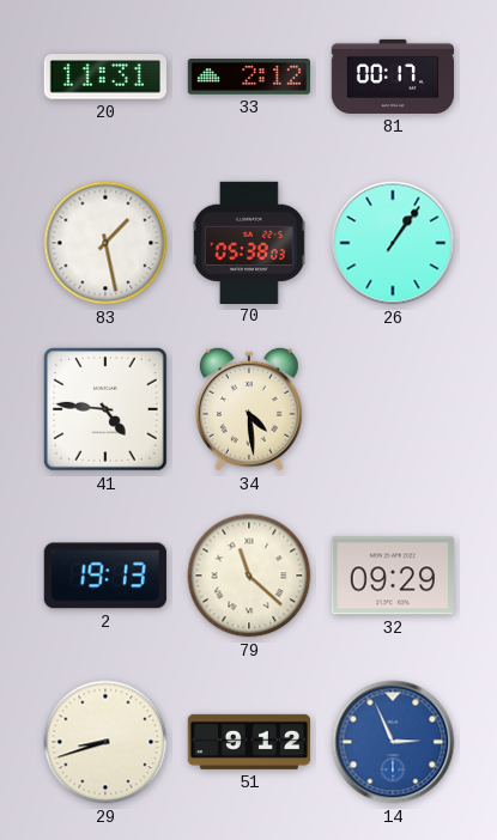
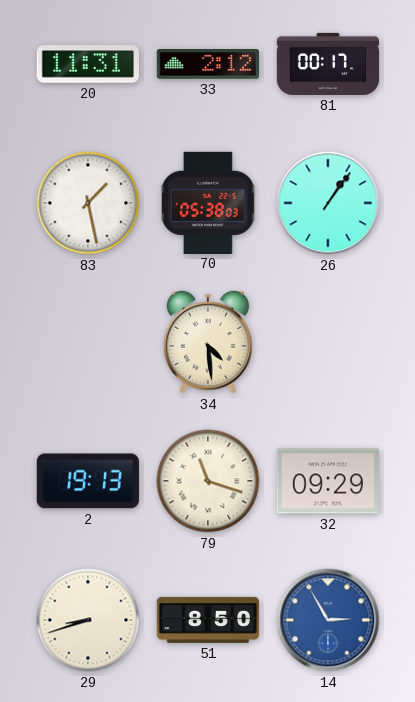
41: 4:46 -> none
79: 11:22 -> 11:18
51: 9:12 -> 8:50
14: 2:56 -> 2:55
